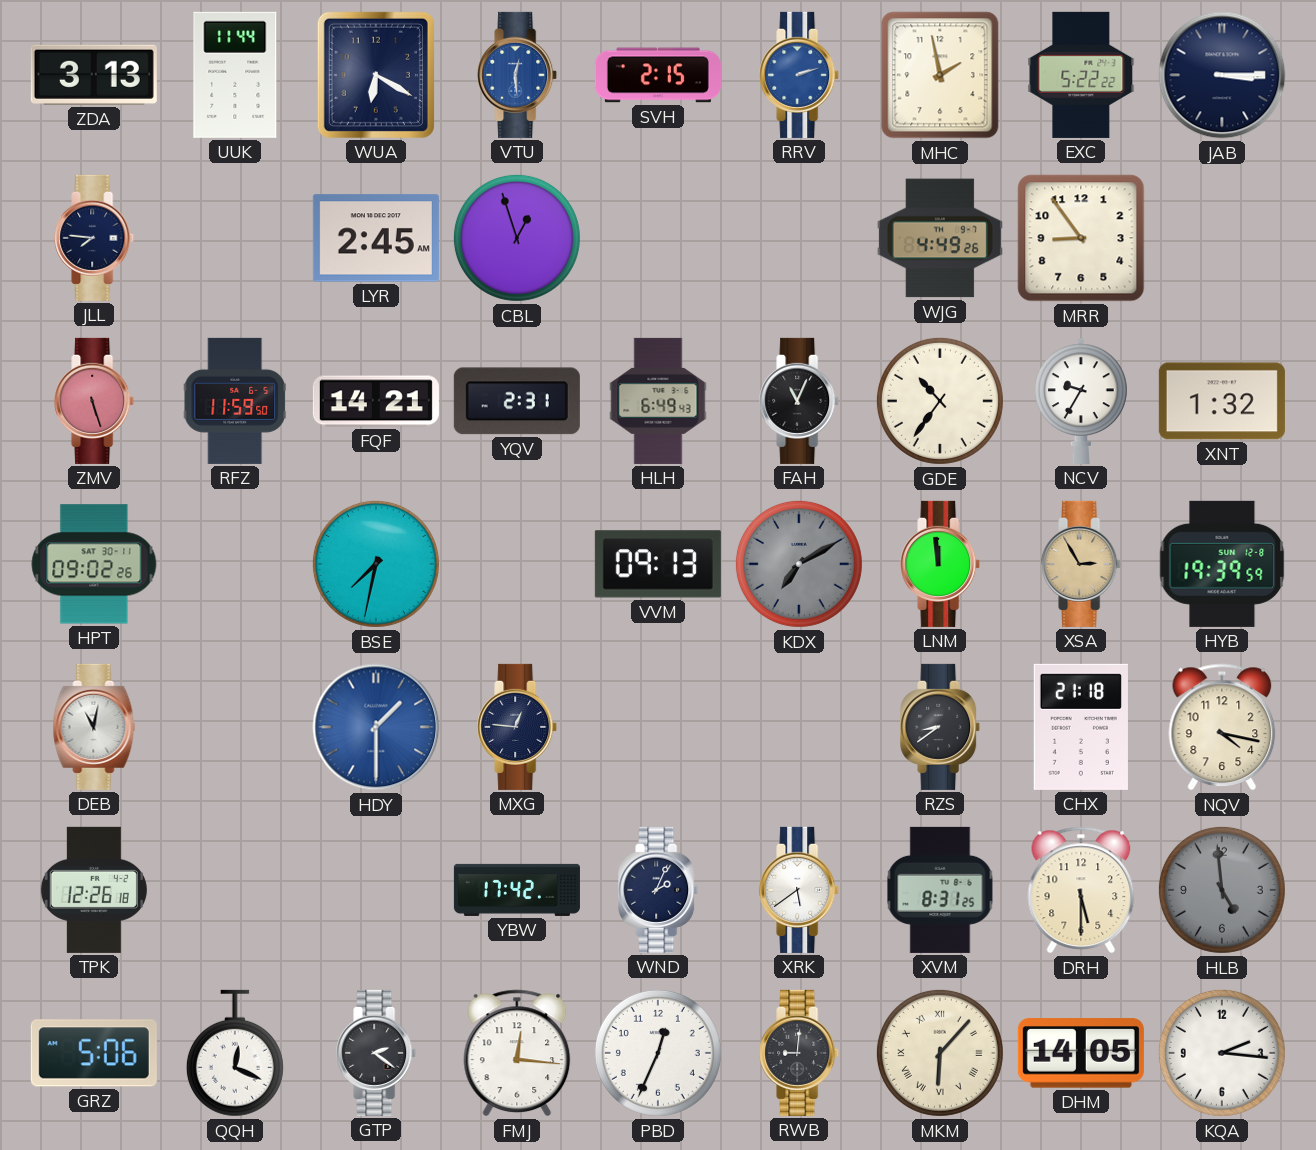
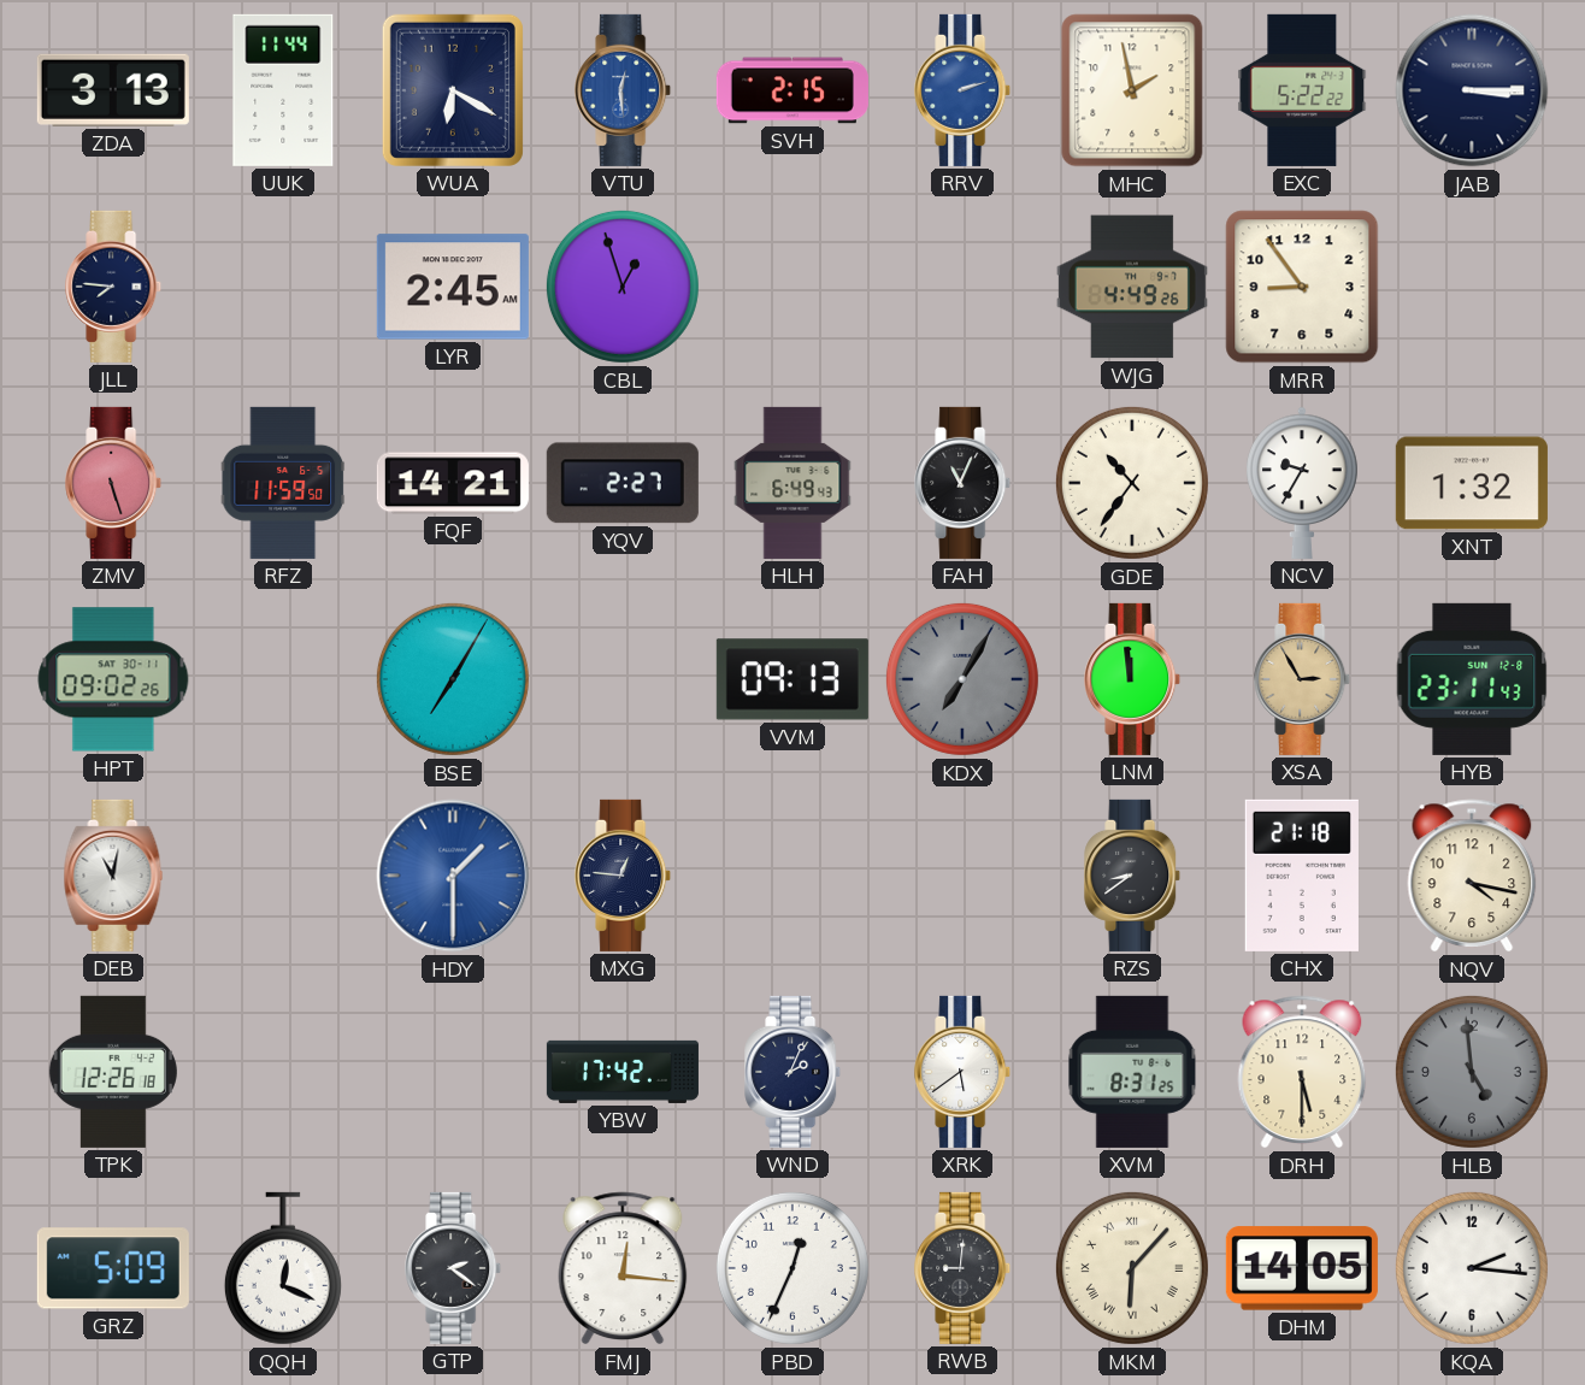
YQV: 2:31 -> 2:27
BSE: 7:32 -> 7:05
KDX: 7:10 -> 7:05
HYB: 19:39 -> 23:11
GRZ: 5:06 -> 5:09
